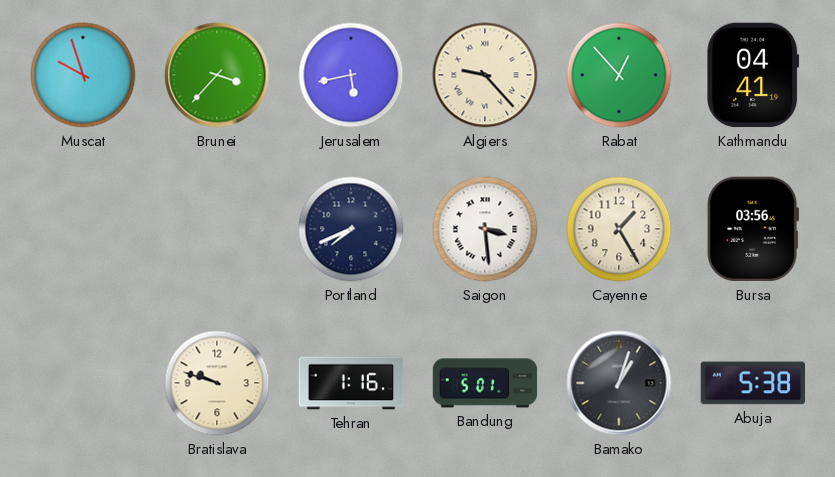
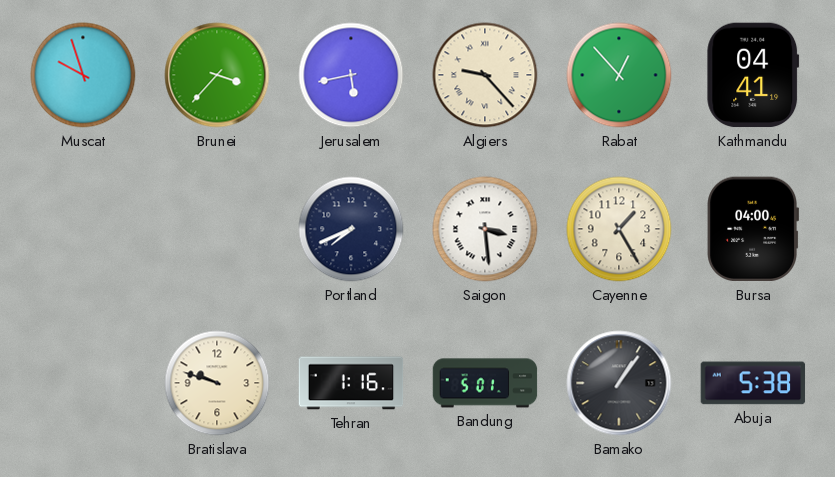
Bursa: 03:56 -> 04:00
Bamako: 1:03 -> 1:06
